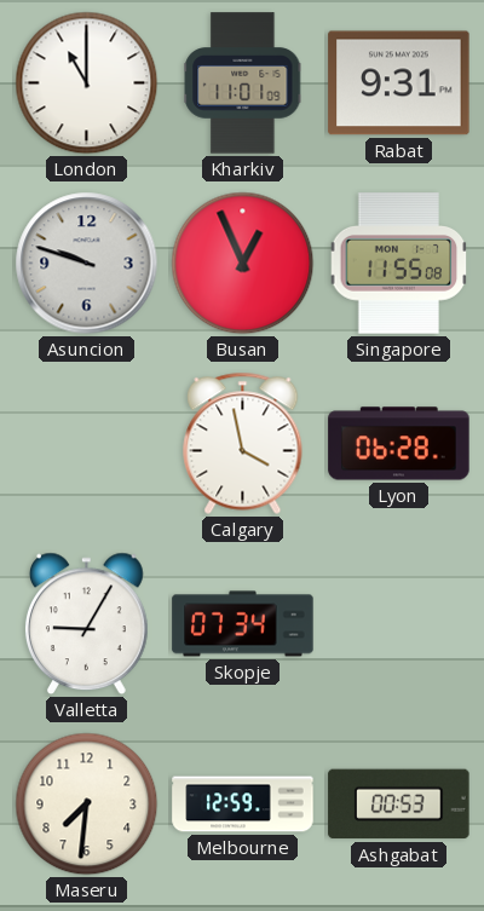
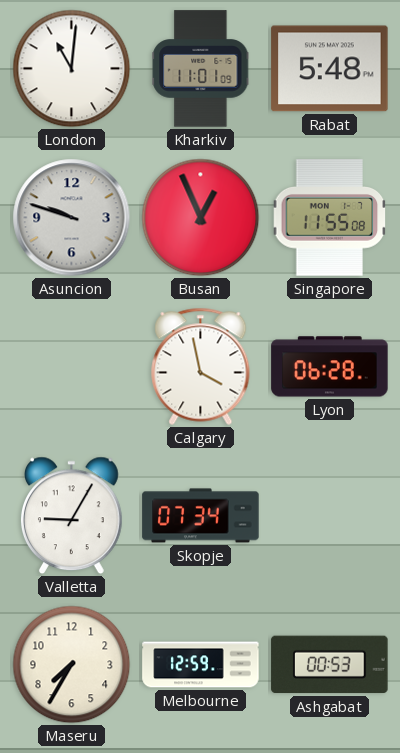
London: 11:00 -> 11:01
Rabat: 9:31 -> 5:48
Maseru: 7:31 -> 7:35
